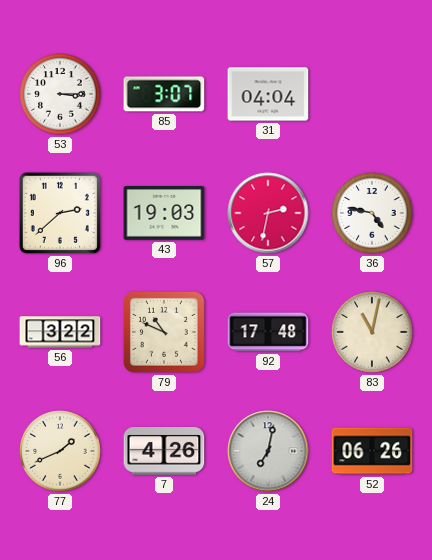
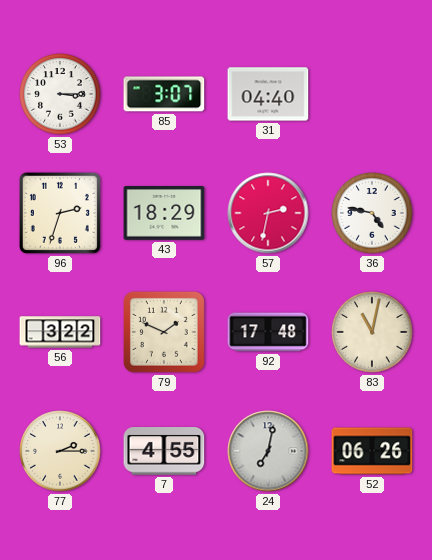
31: 04:04 -> 04:40
96: 2:38 -> 2:33
43: 19:03 -> 18:29
79: 10:49 -> 1:49
77: 1:41 -> 2:15
7: 4:26 -> 4:55
